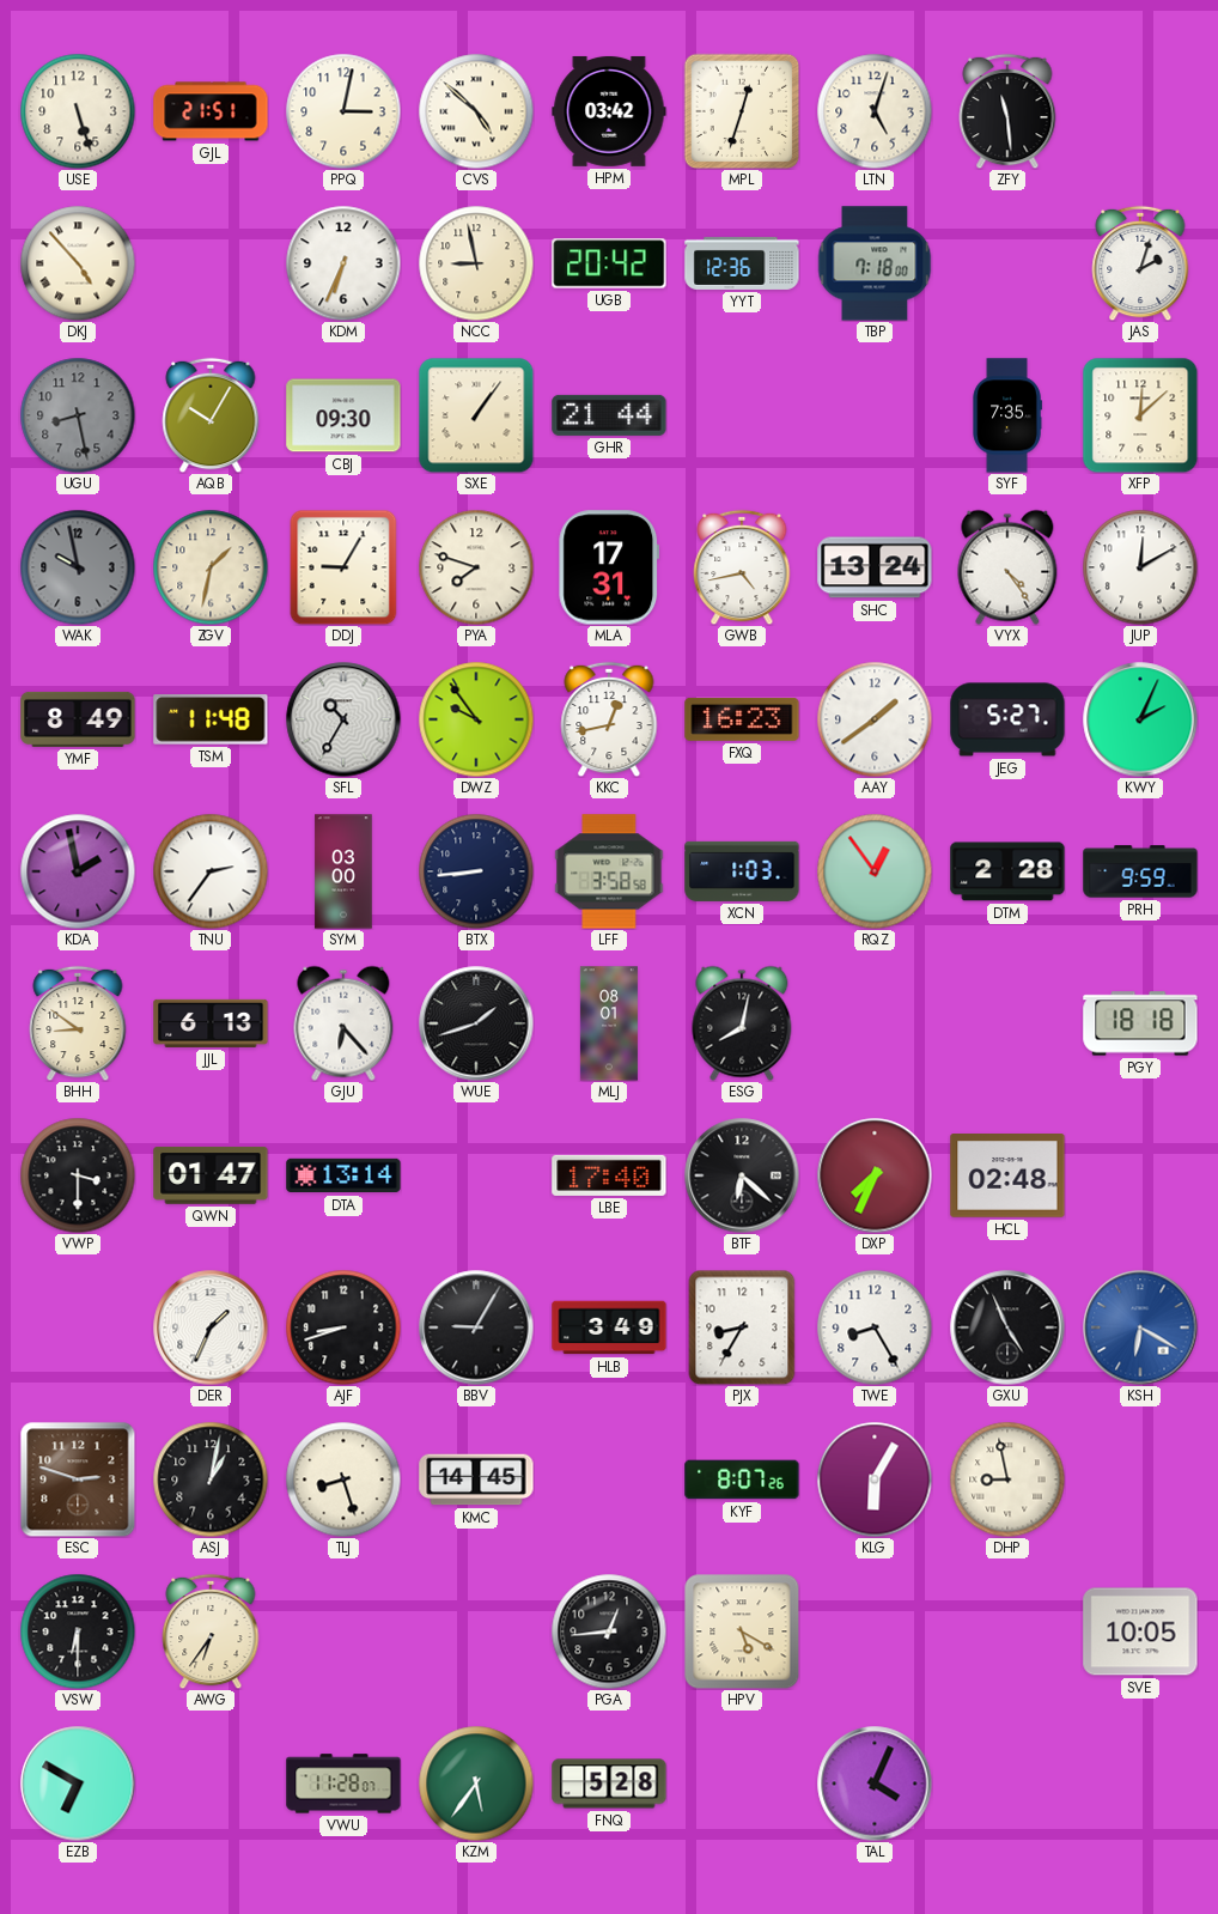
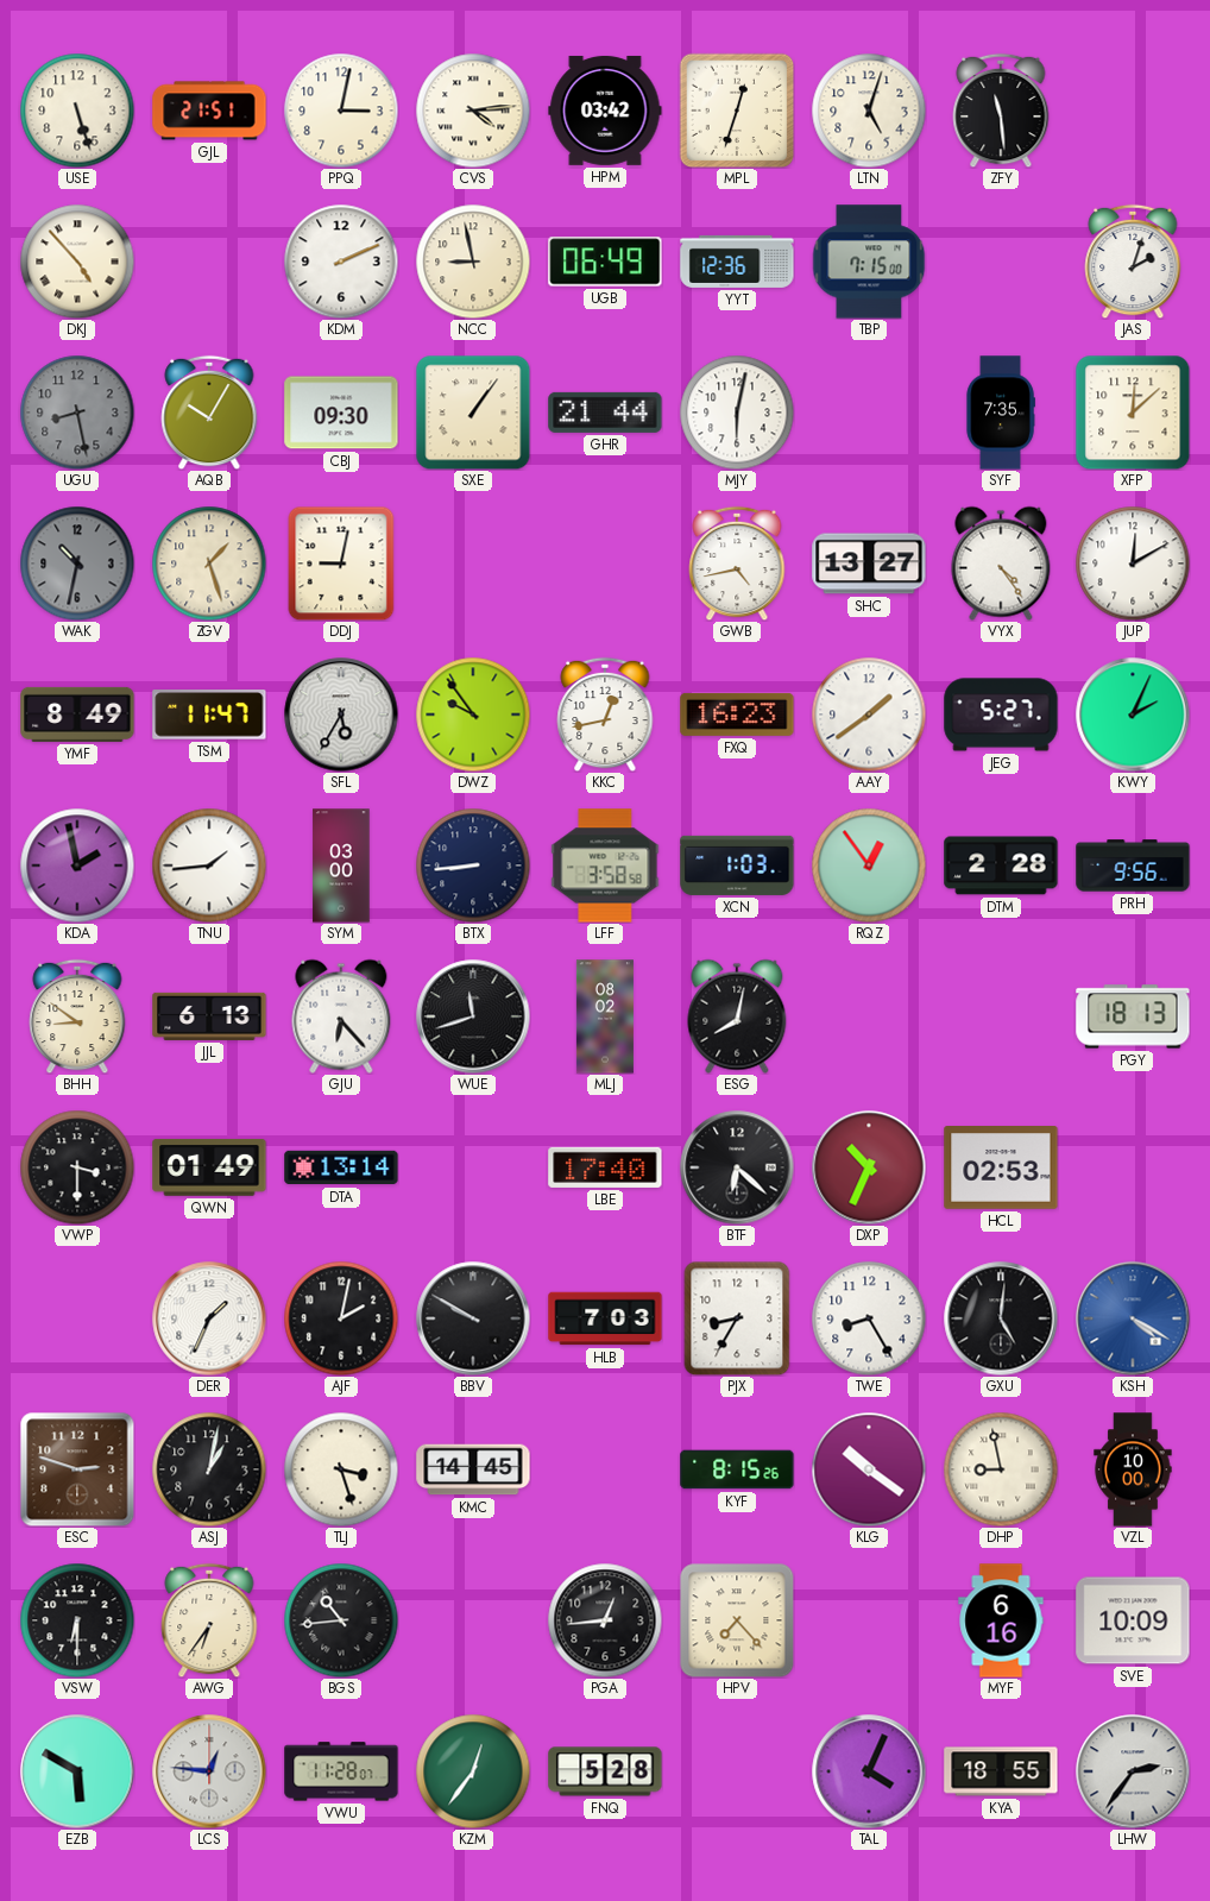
CVS: 4:52 -> 4:14
KDM: 6:34 -> 2:11
UGB: 20:42 -> 06:49
TBP: 7:18 -> 7:15
MJY: none -> 6:02
WAK: 9:58 -> 10:32
ZGV: 1:32 -> 1:27
DDJ: 9:05 -> 9:02
PYA: 7:48 -> none
MLA: 17:31 -> none
SHC: 13:24 -> 13:27
TSM: 11:48 -> 11:47
SFL: 10:35 -> 5:35
TNU: 2:36 -> 1:44
PRH: 9:59 -> 9:56
WUE: 1:42 -> 11:42
MLJ: 08:01 -> 08:02
PGY: 18:18 -> 18:13
QWN: 01:47 -> 01:49
DXP: 7:34 -> 10:34
HCL: 02:48 -> 02:53
AJF: 8:42 -> 2:02
BBV: 9:05 -> 9:50
HLB: 3:49 -> 7:03
GXU: 4:56 -> 5:01
KSH: 6:20 -> 4:20
TLJ: 8:27 -> 3:27
KYF: 8:07 -> 8:15
KLG: 6:05 -> 10:21
VZL: none -> 10:00
BGS: none -> 10:44
HPV: 5:20 -> 7:23
MYF: none -> 6:16
SVE: 10:05 -> 10:09
EZB: 6:50 -> 5:50
LCS: none -> 12:46
KZM: 5:36 -> 12:36
KYA: none -> 18:55
LHW: none -> 2:36
